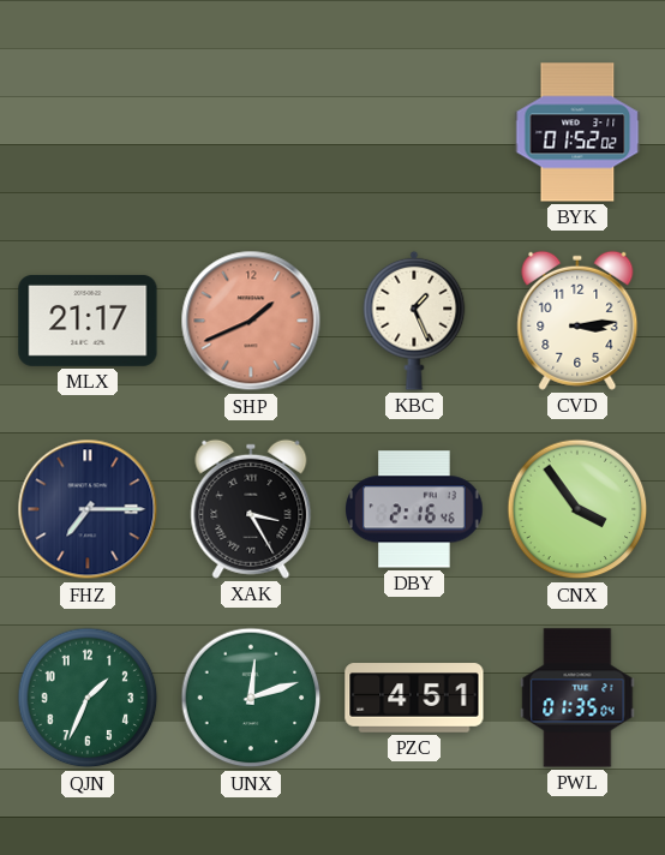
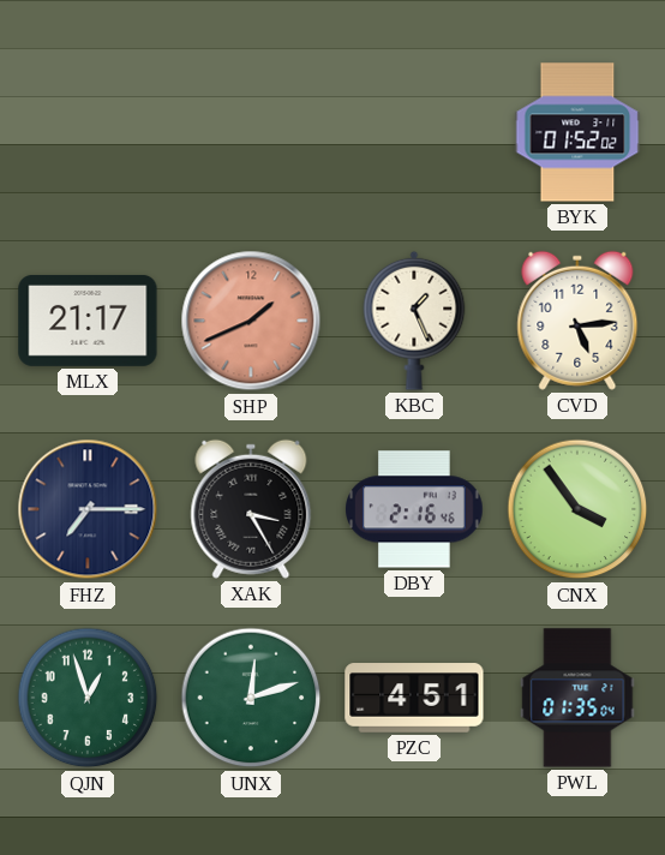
CVD: 3:14 -> 5:14
QJN: 1:34 -> 12:57
